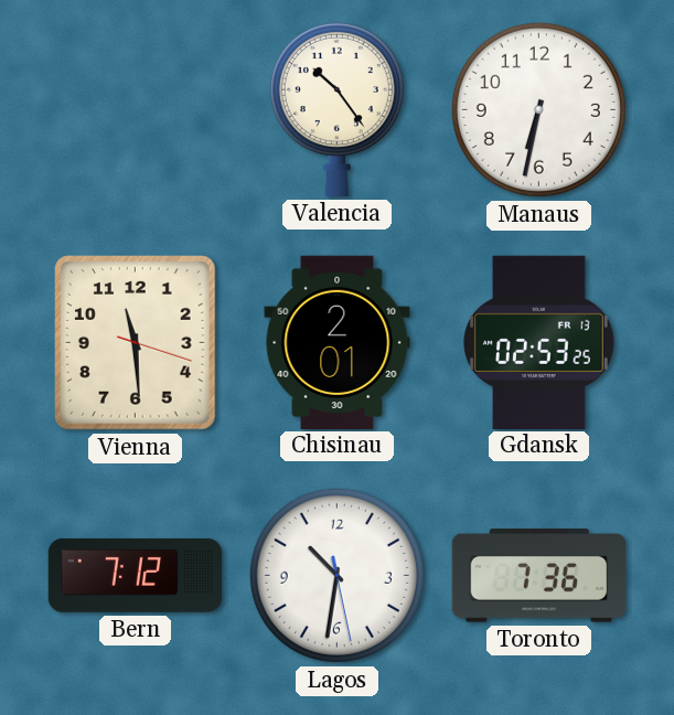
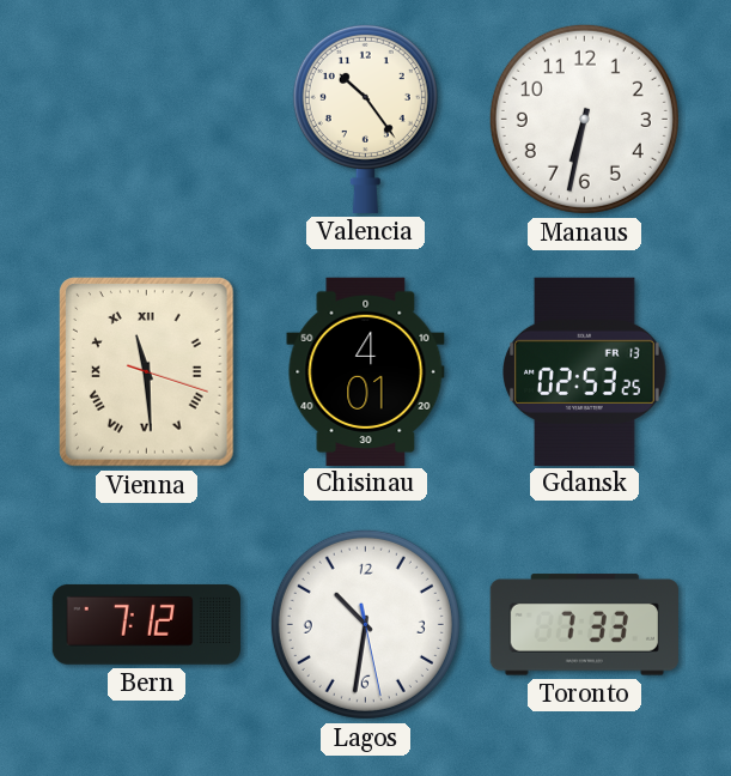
Vienna numerals: Arabic -> Roman
Chisinau: 2:01 -> 4:01
Toronto: 7:36 -> 7:33
